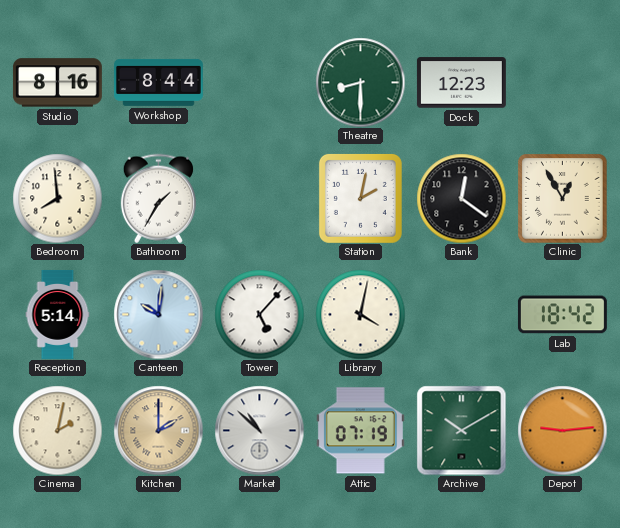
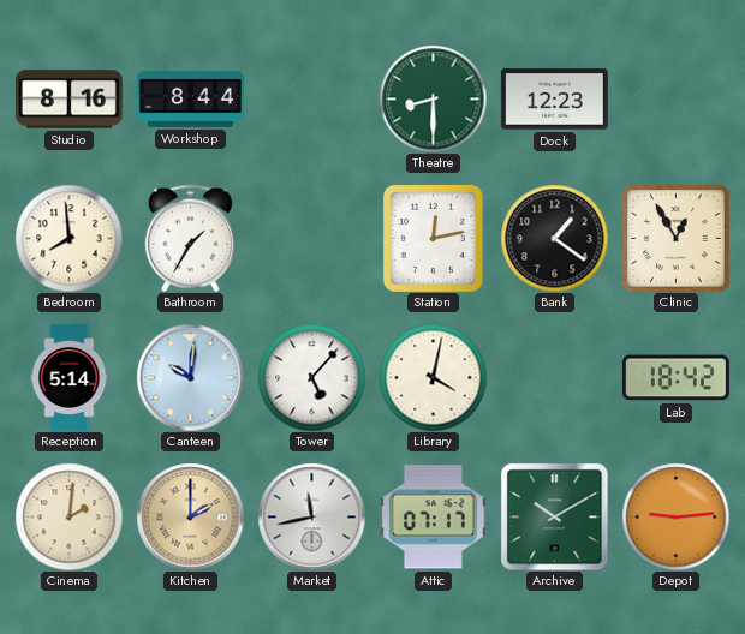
Station: 2:02 -> 12:13
Bank: 12:21 -> 1:21
Cinema: 2:02 -> 2:01
Market: 10:52 -> 11:43
Attic: 07:19 -> 07:17
